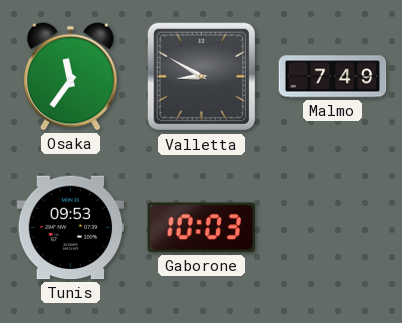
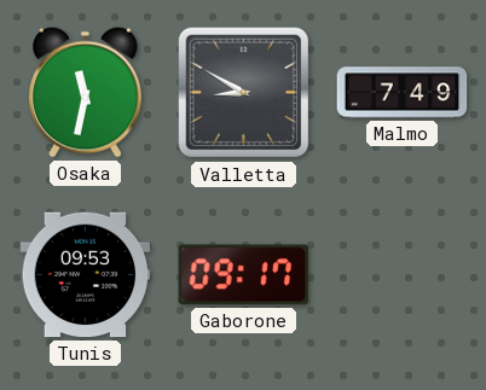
Osaka: 11:36 -> 11:32
Gaborone: 10:03 -> 09:17
